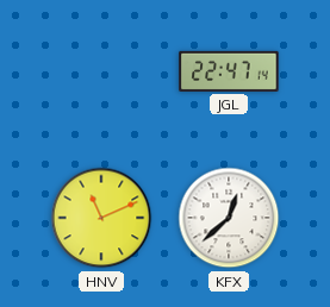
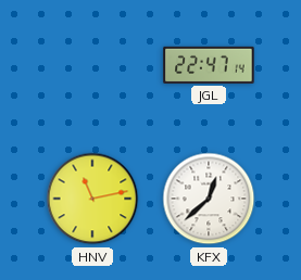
HNV: 11:11 -> 11:13
